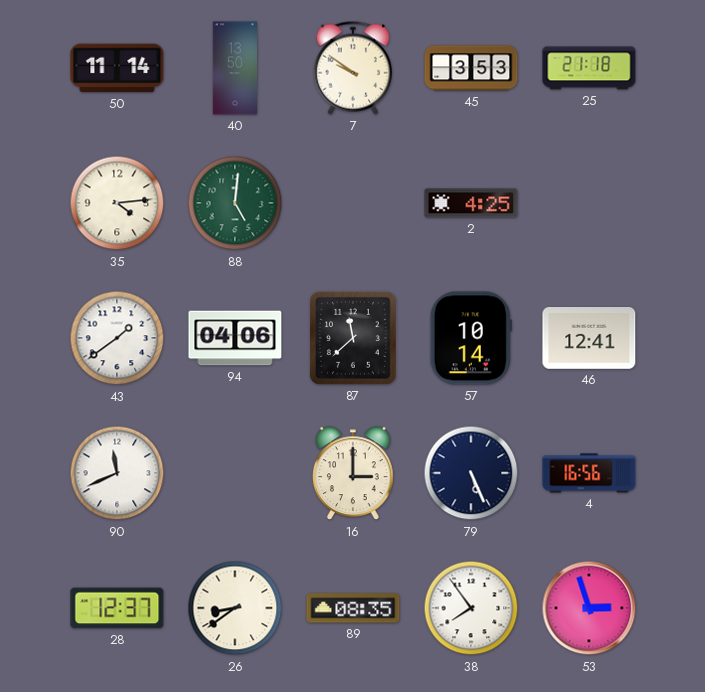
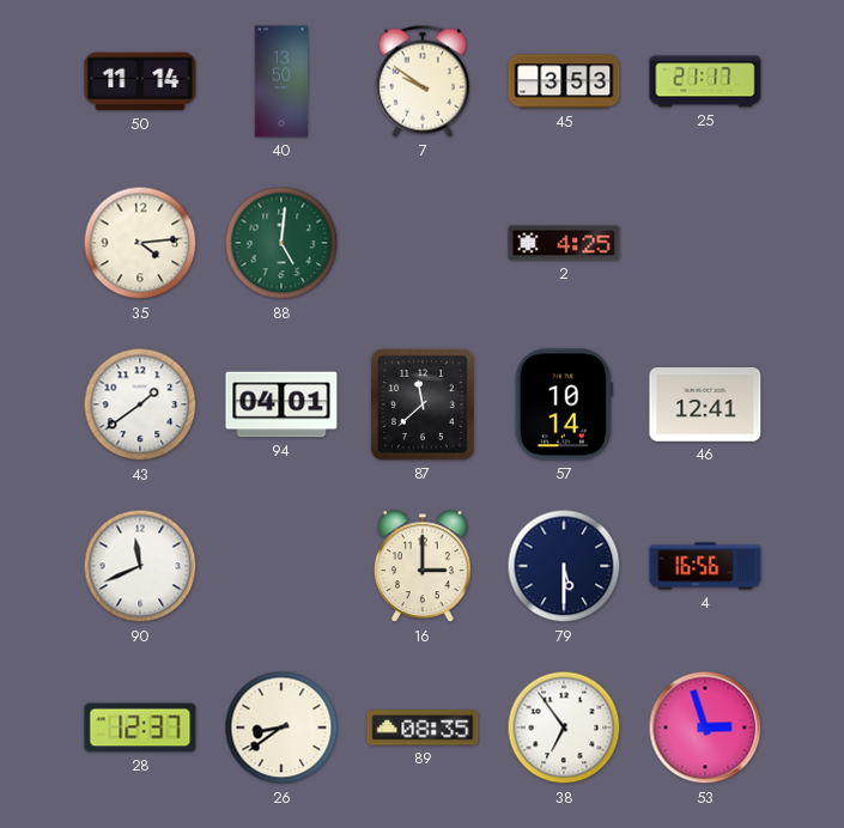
25: 21:18 -> 21:17
94: 04:06 -> 04:01
79: 5:26 -> 5:30
38: 7:54 -> 6:54
